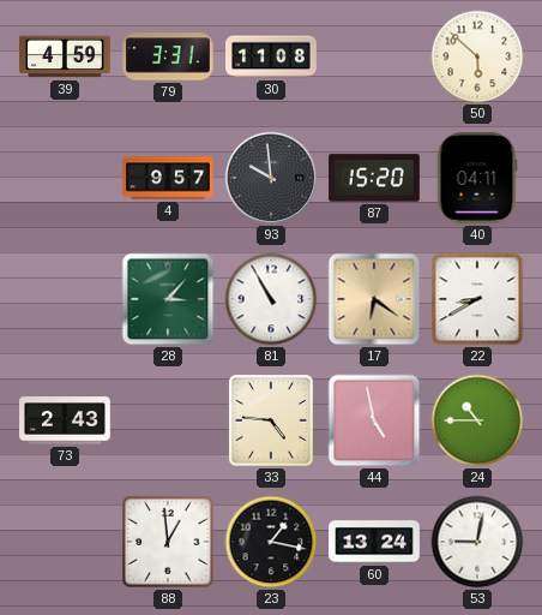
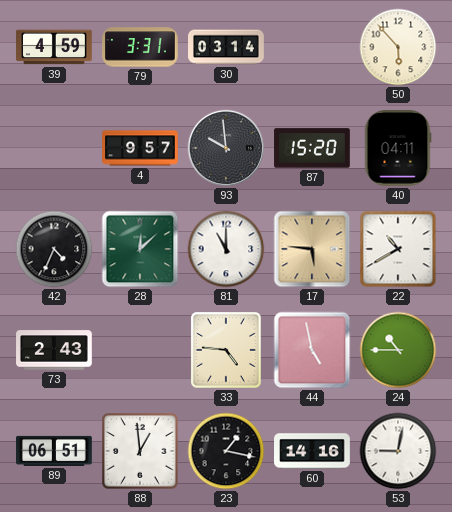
30: 11:08 -> 03:14
50: 5:52 -> 5:53
42: none -> 4:34
28: 3:07 -> 12:08
81: 10:55 -> 11:00
17: 6:21 -> 5:46
22: 8:40 -> 10:40
89: none -> 06:51
60: 13:24 -> 14:16
